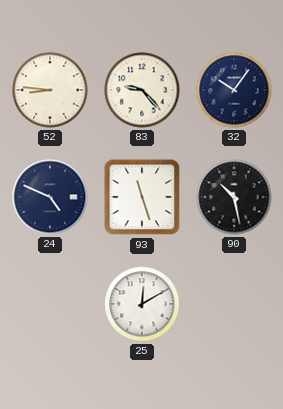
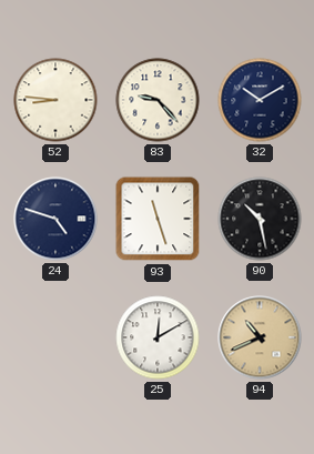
32: 10:06 -> 10:10
24: 4:49 -> 4:48
94: none -> 10:41
